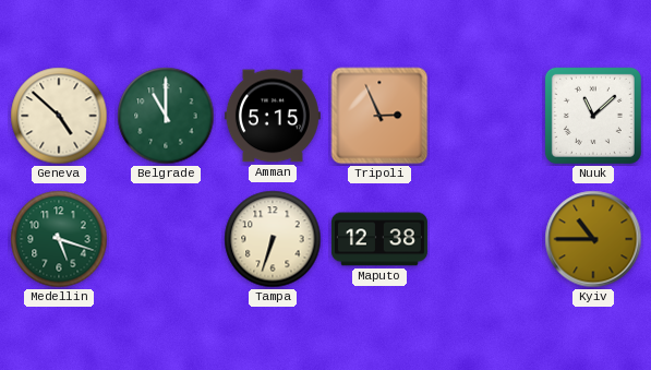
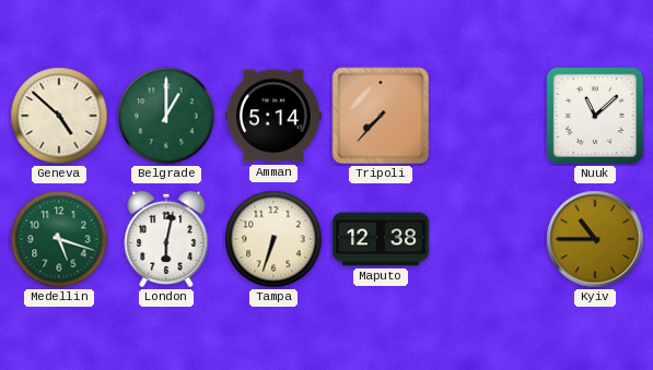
Belgrade: 11:00 -> 1:00
Amman: 5:15 -> 5:14
Tripoli: 2:56 -> 7:37
London: none -> 6:02
